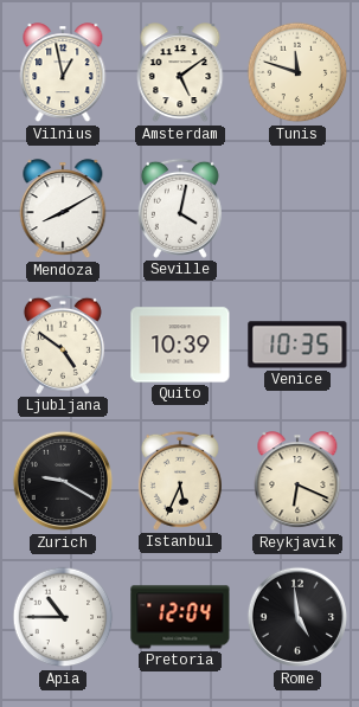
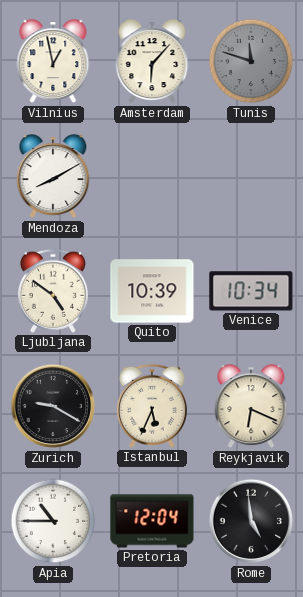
Amsterdam: 5:09 -> 6:07
Tunis dial: cream -> grey
Seville: 4:02 -> none
Venice: 10:35 -> 10:34
